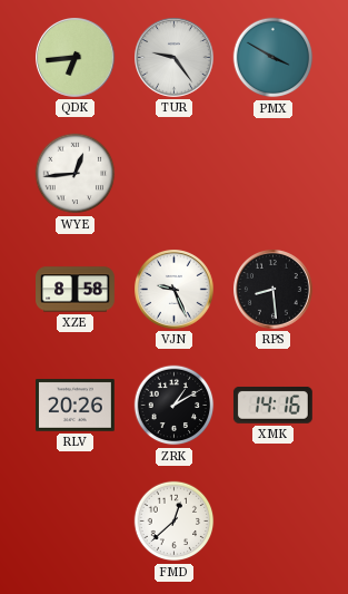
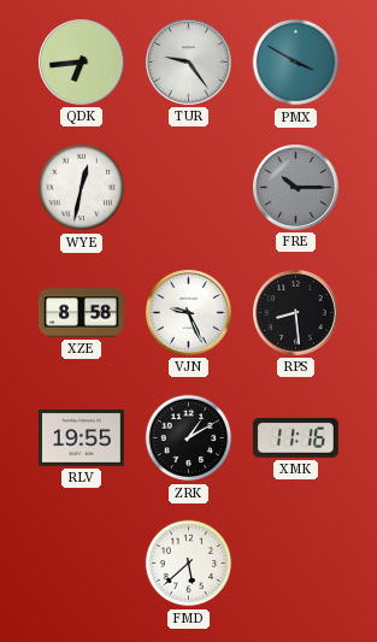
WYE: 12:44 -> 12:32
FRE: none -> 10:15
RLV: 20:26 -> 19:55
XMK: 14:16 -> 11:16
FMD: 12:38 -> 5:38
